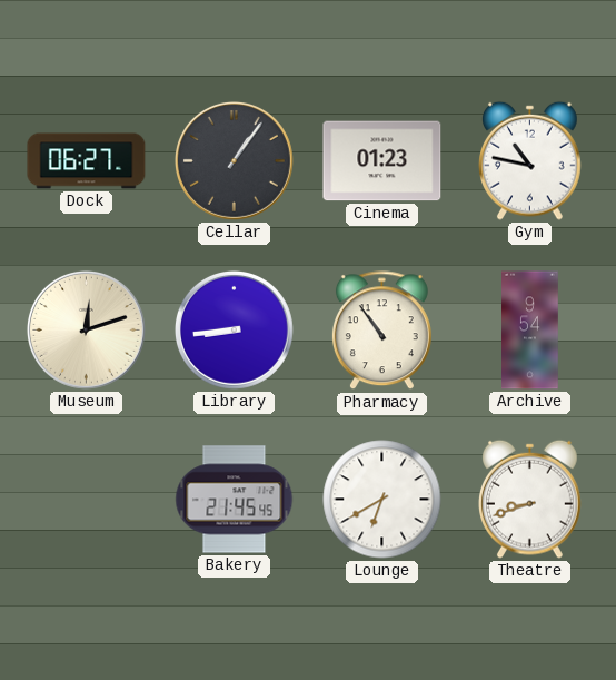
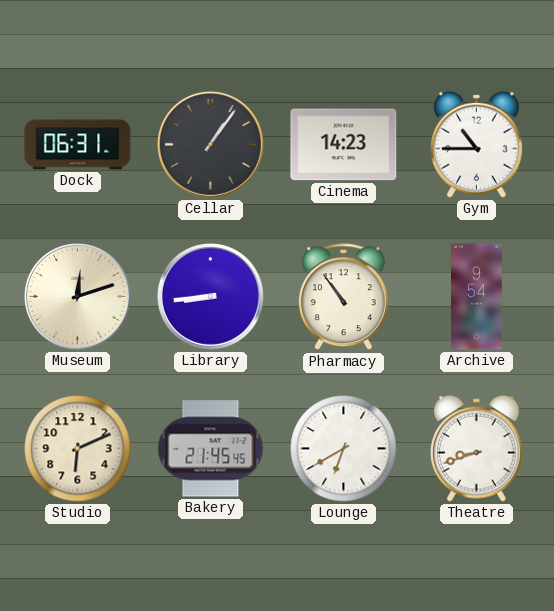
Dock: 06:27 -> 06:31
Cinema: 01:23 -> 14:23
Gym: 10:47 -> 10:45
Studio: none -> 6:11
